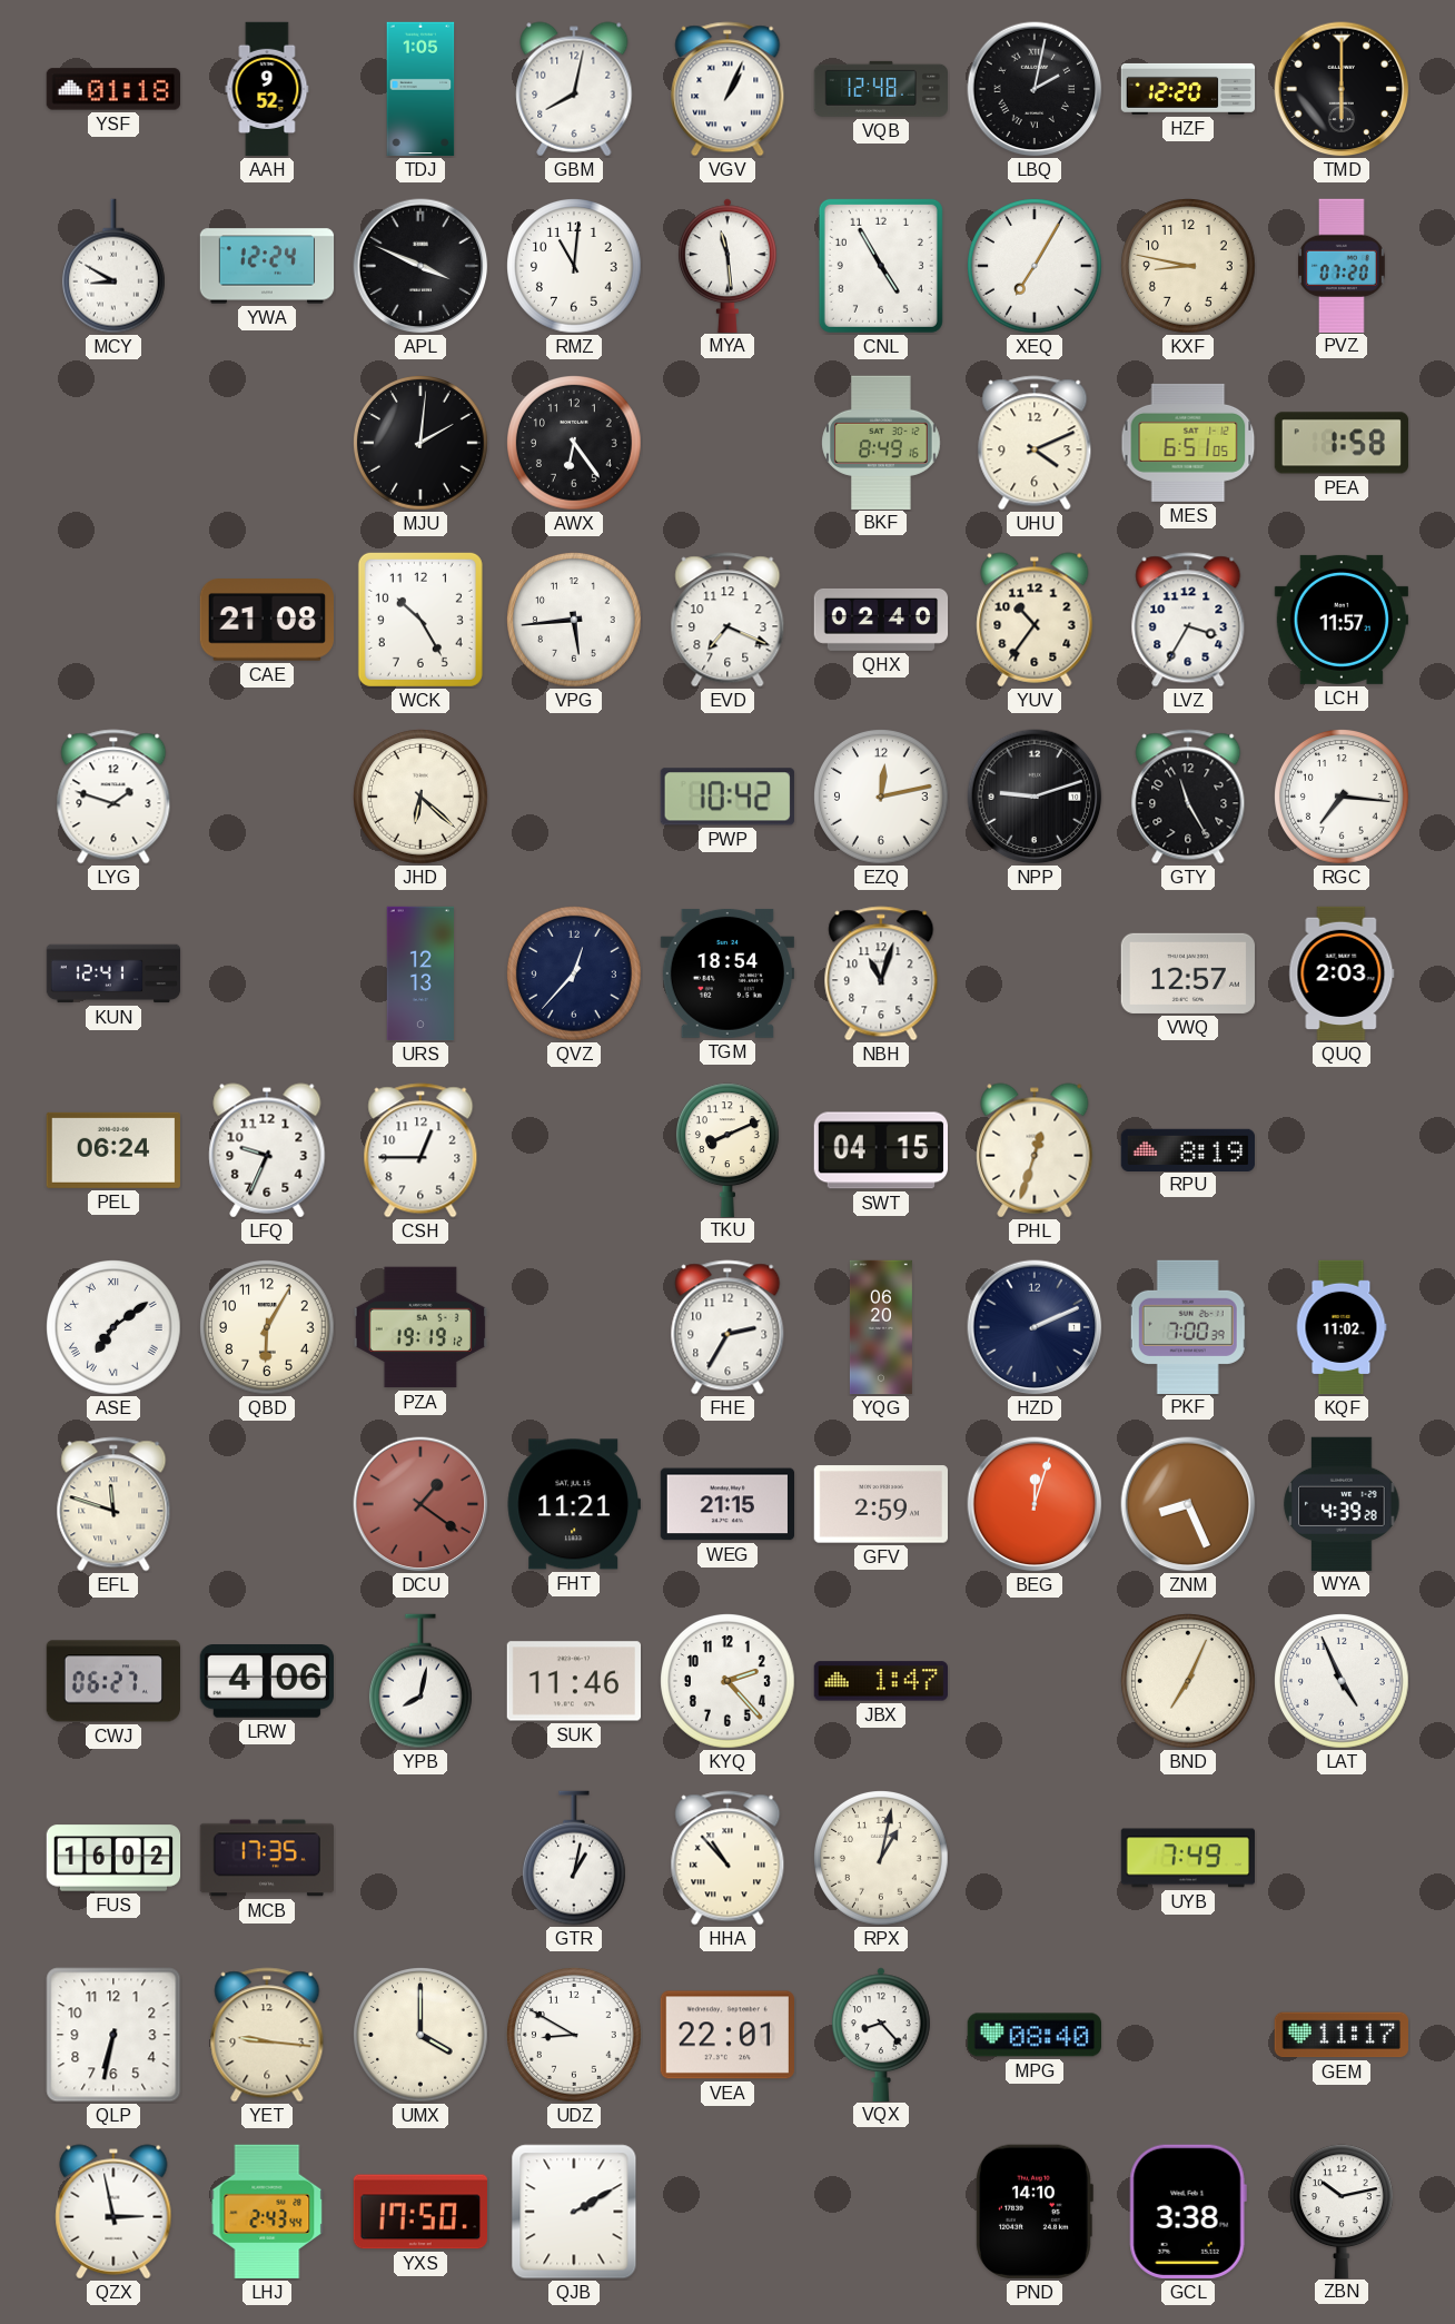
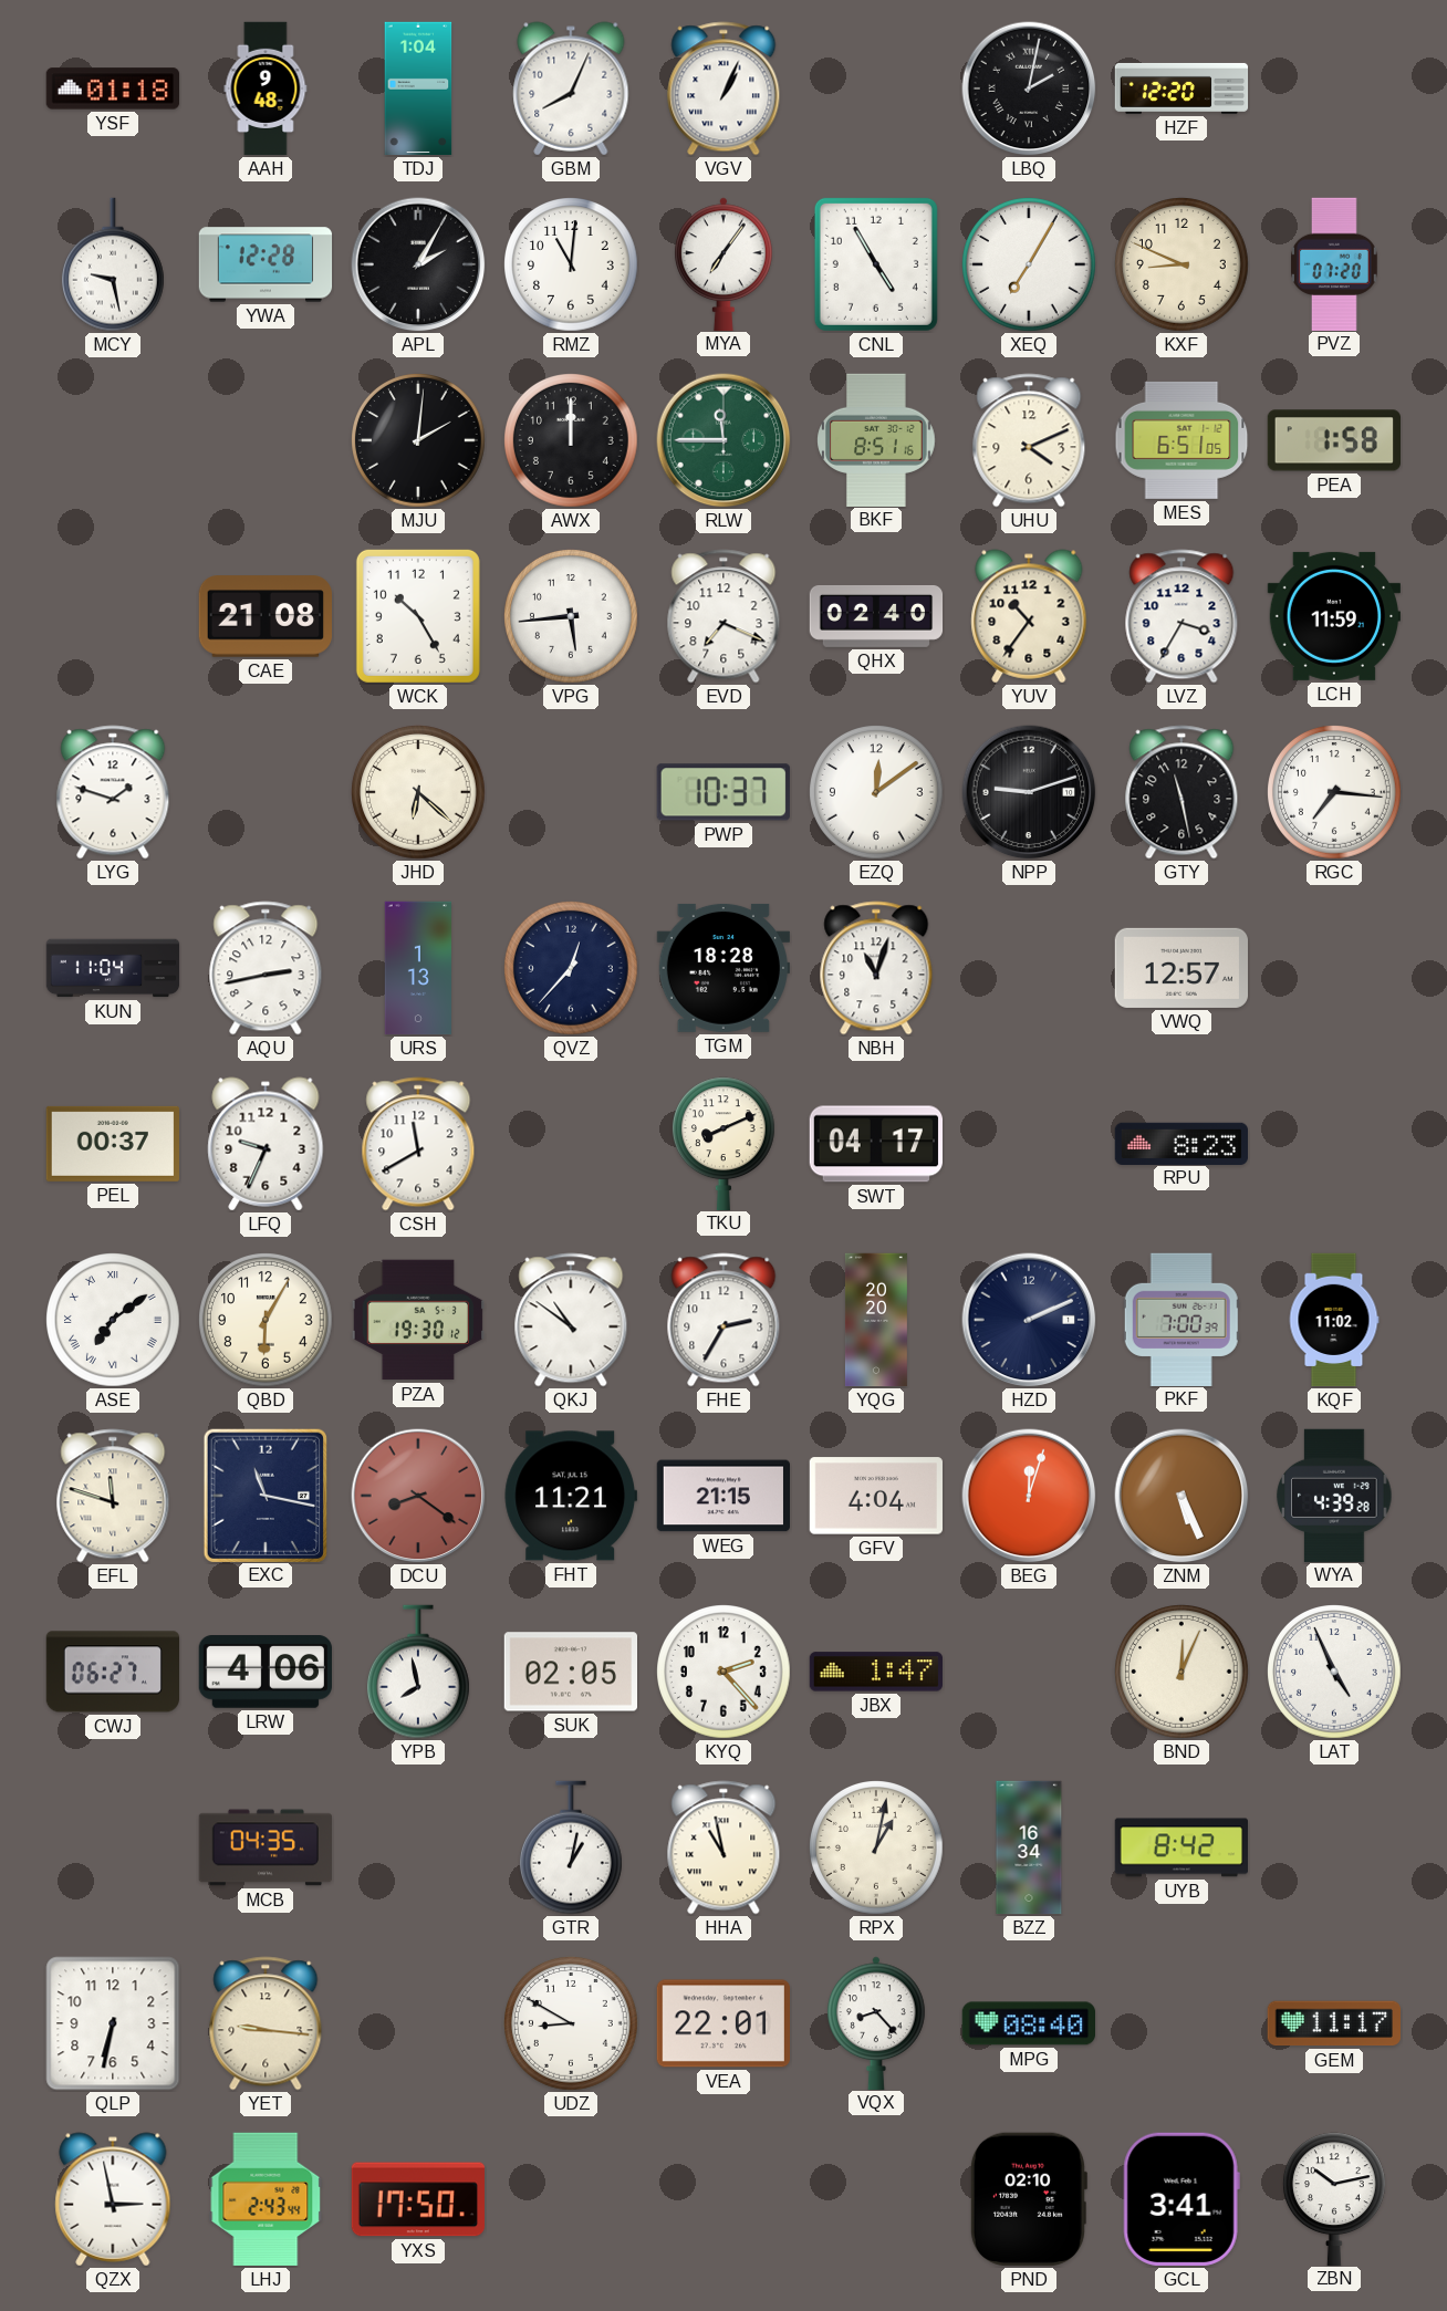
AAH: 9:52 -> 9:48
TDJ: 1:05 -> 1:04
GBM: 8:02 -> 8:04
VQB: 12:48 -> none
TMD: 6:00 -> none
MCY: 8:50 -> 9:28
YWA: 12:24 -> 12:28
APL: 3:49 -> 2:05
MYA: 11:29 -> 7:06
KXF: 8:47 -> 8:49
AWX: 6:24 -> 12:00
RLW: none -> 11:45
BKF: 8:49 -> 8:51
LCH: 11:57 -> 11:59
PWP: 10:42 -> 10:37
EZQ: 12:13 -> 12:09
GTY: 11:25 -> 11:28
KUN: 12:41 -> 11:04
AQU: none -> 2:43
URS: 12:13 -> 1:13
TGM: 18:54 -> 18:28
QUQ: 2:03 -> none
PEL: 06:24 -> 00:37
CSH: 12:45 -> 11:40
SWT: 04:15 -> 04:17
PHL: 12:33 -> none
RPU: 8:19 -> 8:23
PZA: 19:19 -> 19:30
QKJ: none -> 10:51
YQG: 06:20 -> 20:20
EXC: none -> 11:17
DCU: 1:21 -> 8:21
GFV: 2:59 -> 4:04
ZNM: 8:26 -> 5:26
YPB: 8:02 -> 7:58
SUK: 11:46 -> 02:05
BND: 7:04 -> 12:04
FUS: 16:02 -> none
MCB: 17:35 -> 04:35
HHA: 10:53 -> 10:58
BZZ: none -> 16:34
UYB: 7:49 -> 8:42
UMX: 4:00 -> none
QJB: 2:10 -> none
PND: 14:10 -> 02:10
GCL: 3:38 -> 3:41
